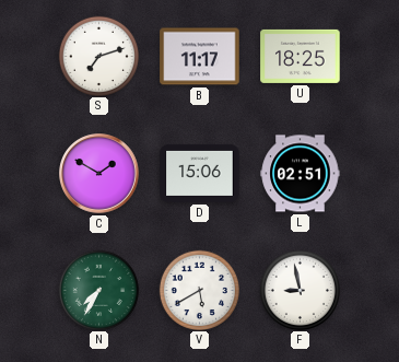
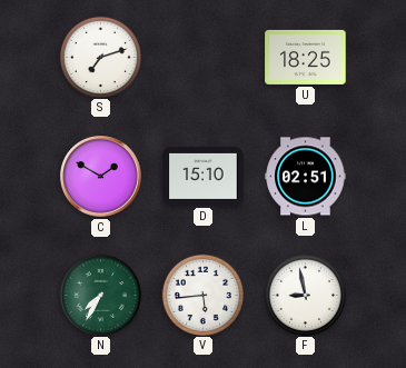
B: 11:17 -> none
D: 15:06 -> 15:10
V: 5:40 -> 5:44
